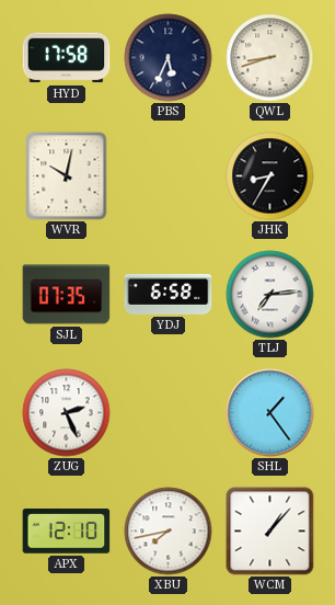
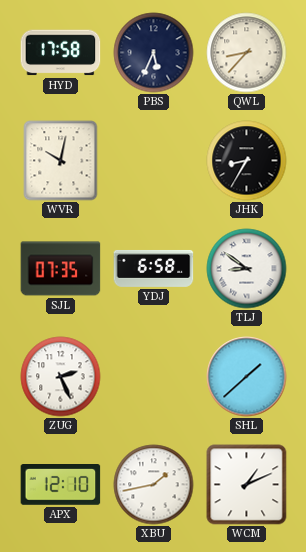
QWL: 8:42 -> 8:37
TLJ: 7:14 -> 8:51
SHL: 1:24 -> 1:38
XBU: 7:43 -> 1:43
WCM: 1:07 -> 1:11
